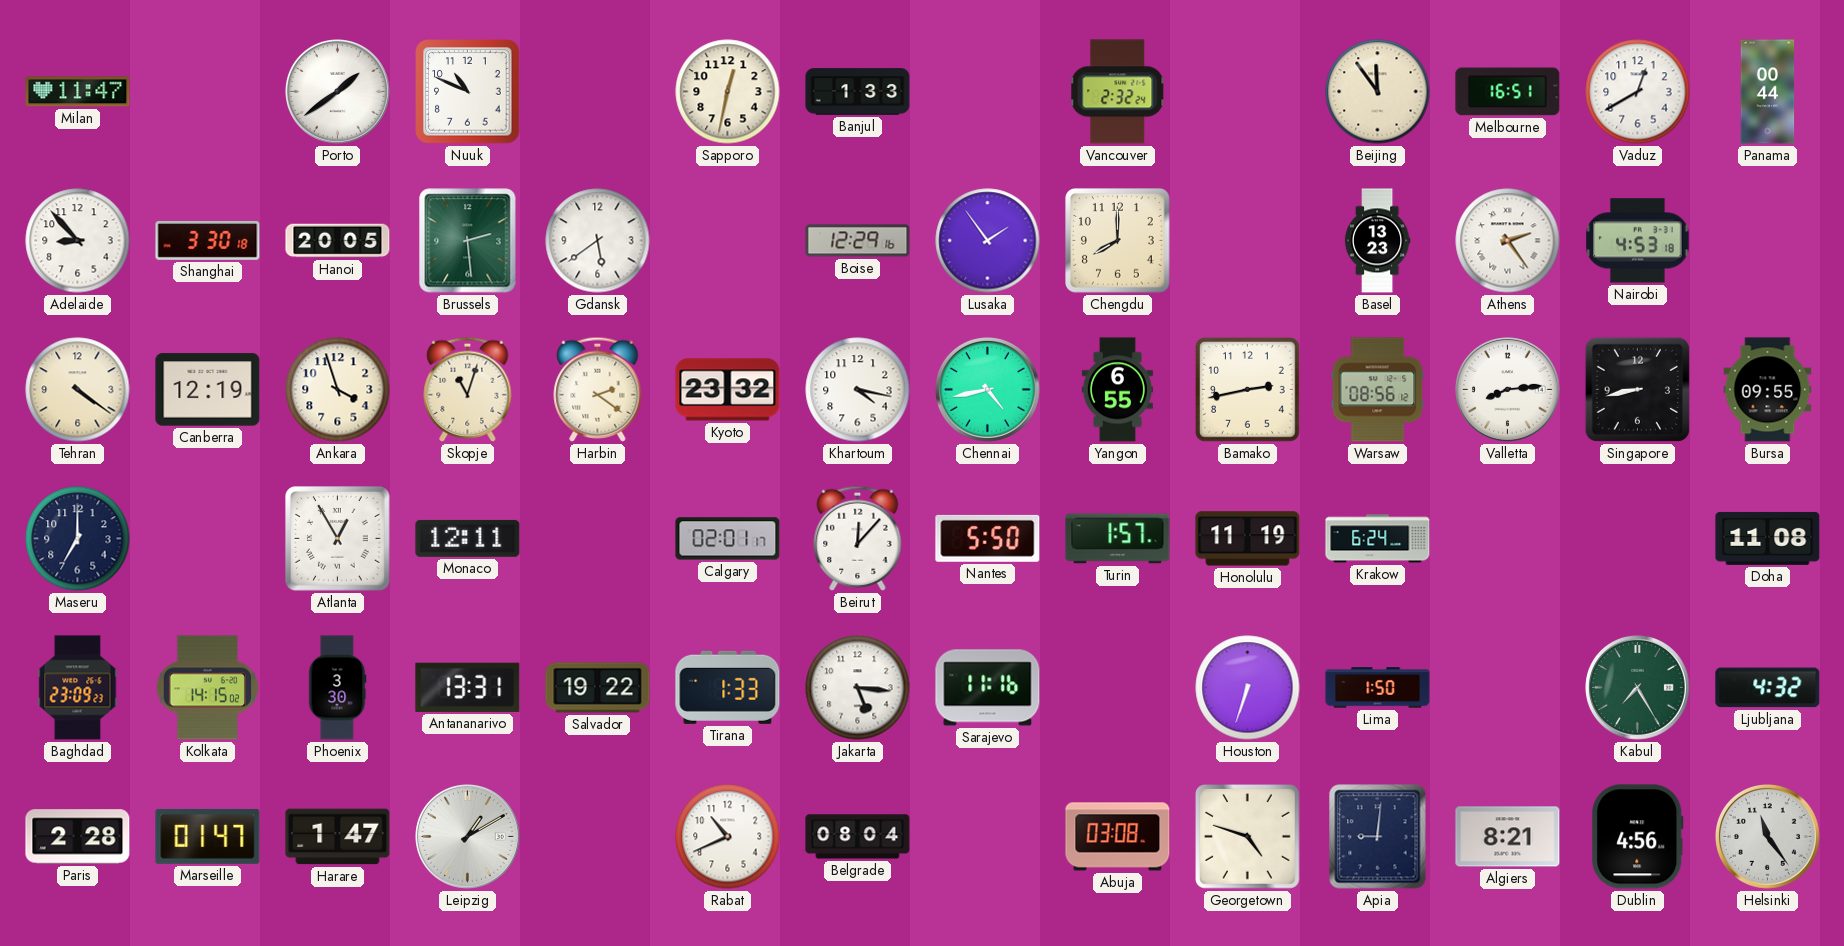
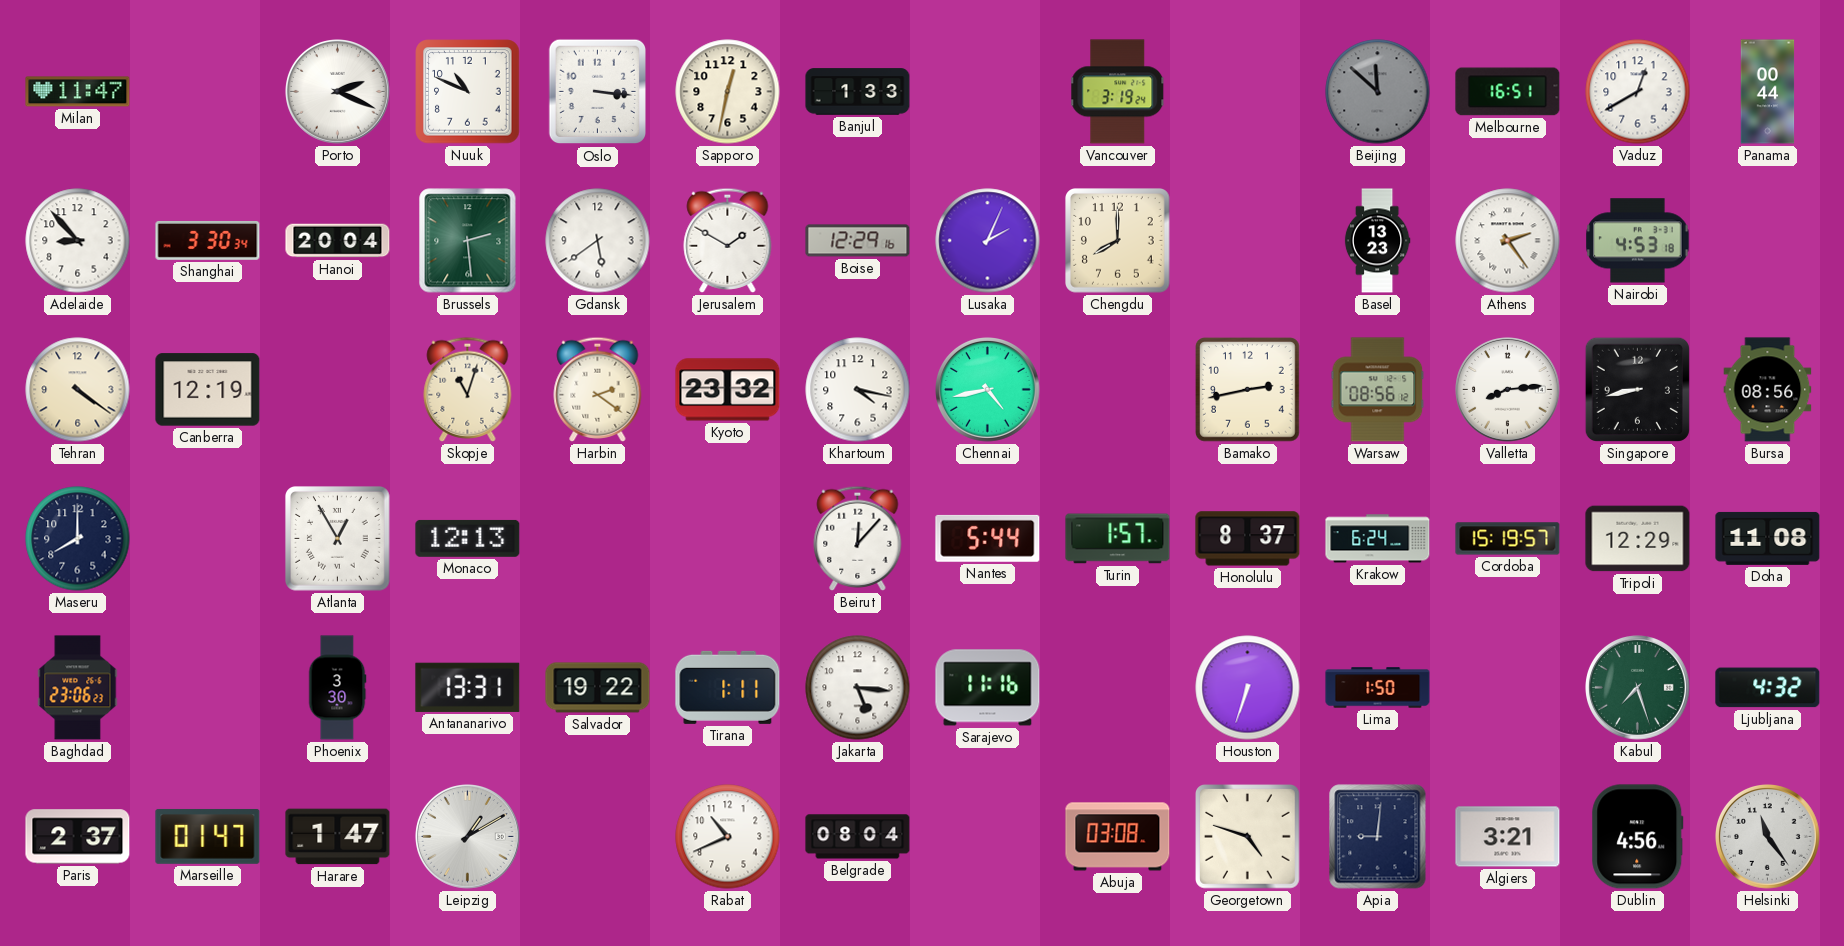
Porto: 1:39 -> 2:19
Oslo: none -> 3:16
Vancouver: 2:32 -> 3:19
Beijing: 11:54 -> 11:52
Beijing dial: cream -> grey
Shanghai: 3:30:18 -> 3:30:34
Hanoi: 20:05 -> 20:04
Jerusalem: none -> 1:50
Lusaka: 1:54 -> 2:04
Ankara: 3:57 -> none
Yangon: 6:55 -> none
Bursa: 09:55 -> 08:56
Maseru: 7:00 -> 8:00
Monaco: 12:11 -> 12:13
Calgary: 02:01 -> none
Nantes: 5:50 -> 5:44
Honolulu: 11:19 -> 8:37
Cordoba: none -> 15:19
Tripoli: none -> 12:29
Baghdad: 23:09 -> 23:06
Kolkata: 14:15 -> none
Tirana: 1:33 -> 1:11
Kabul: 7:25 -> 7:27
Paris: 2:28 -> 2:37
Algiers: 8:21 -> 3:21
